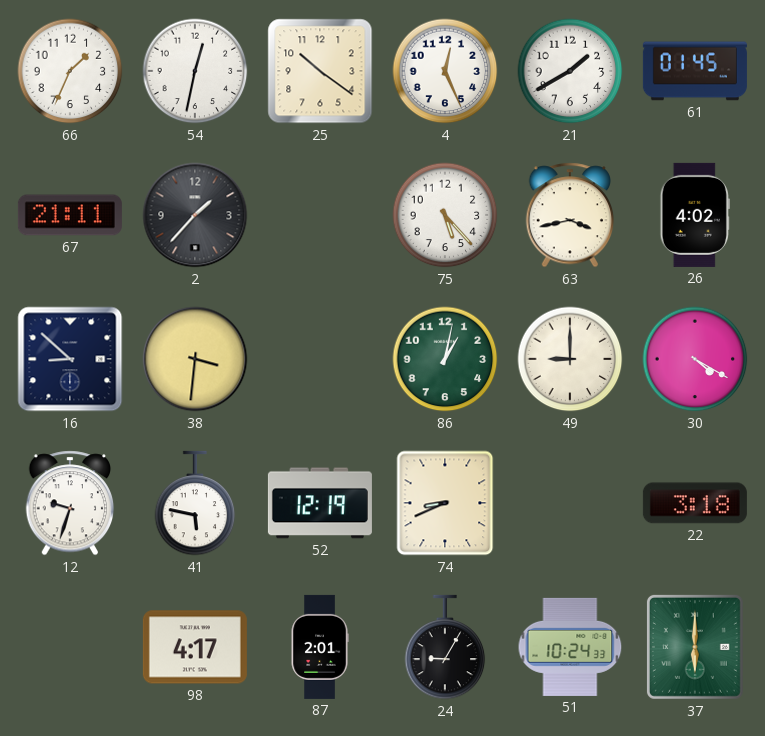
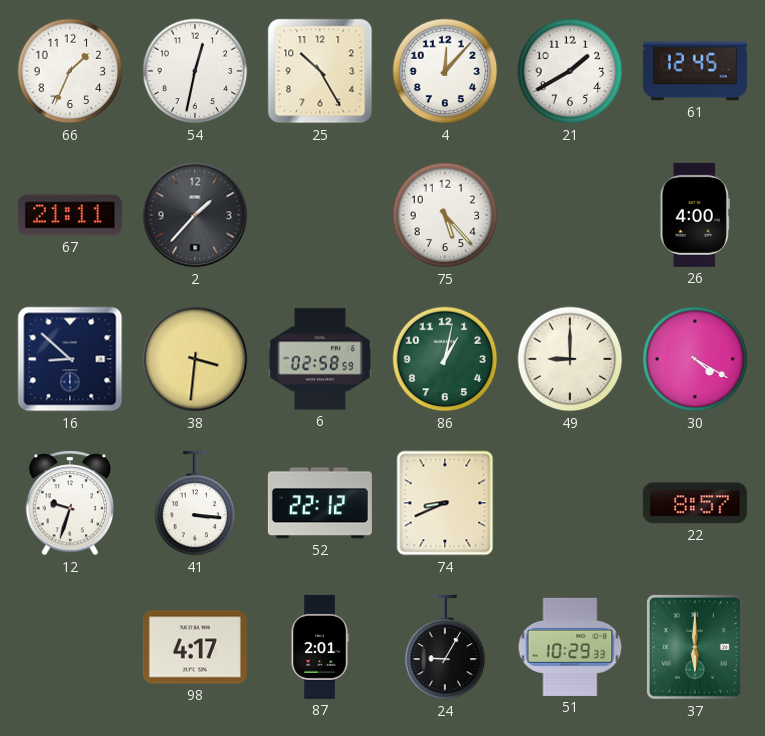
25: 10:21 -> 10:25
4: 12:26 -> 12:07
61: 01:45 -> 12:45
63: 3:43 -> none
26: 4:02 -> 4:00
6: none -> 02:58
41: 5:47 -> 3:16
52: 12:19 -> 22:12
22: 3:18 -> 8:57
51: 10:24 -> 10:29
